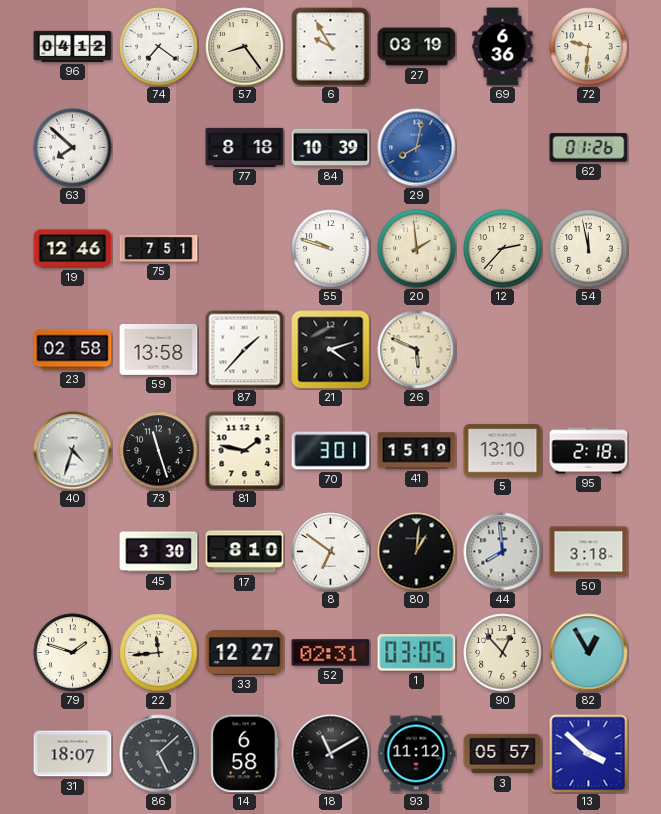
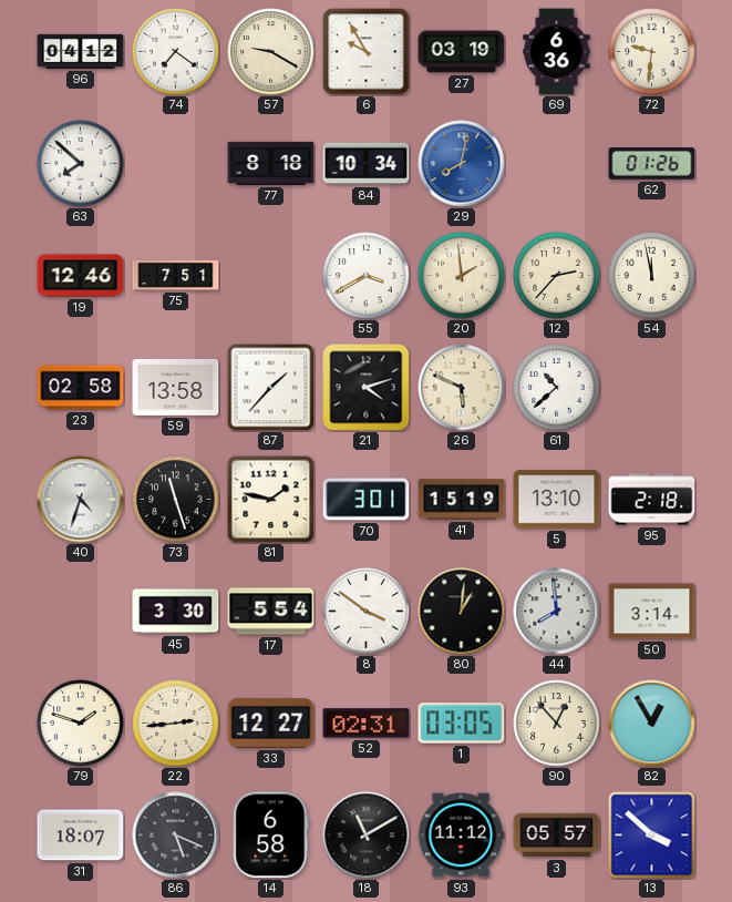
57: 8:24 -> 9:20
84: 10:39 -> 10:34
55: 9:48 -> 3:40
61: none -> 10:38
17: 8:10 -> 5:54
8: 6:51 -> 3:51
50: 3:18 -> 3:14
22: 11:44 -> 2:44
86: 5:08 -> 5:19
